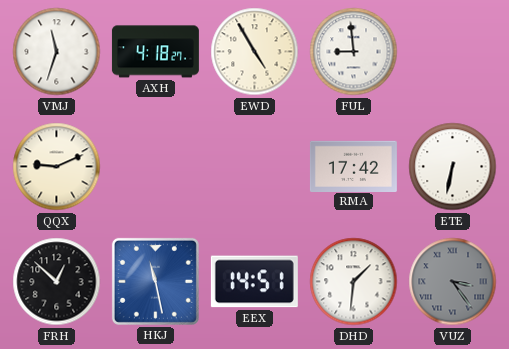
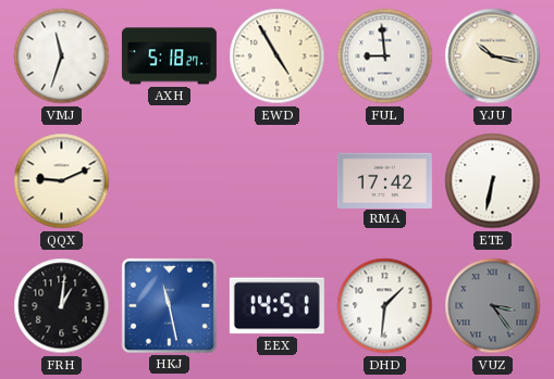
AXH: 4:18 -> 5:18
YJU: none -> 10:17
FRH: 12:52 -> 1:01
